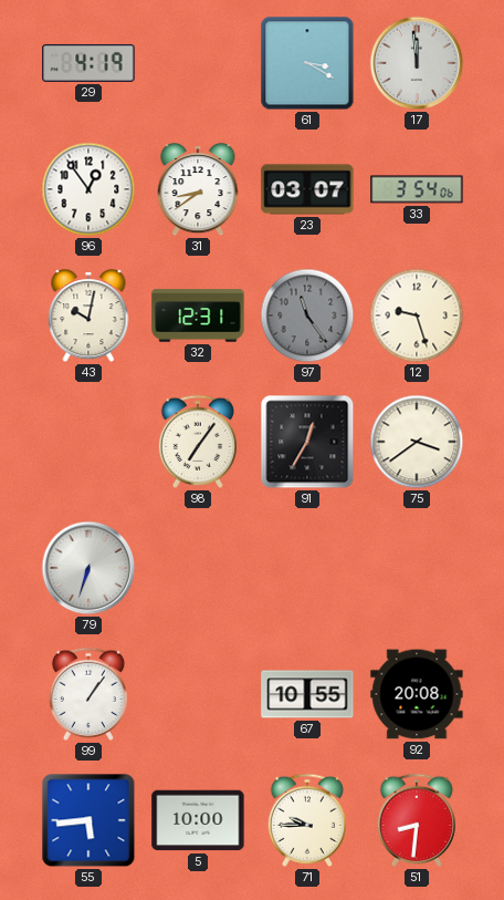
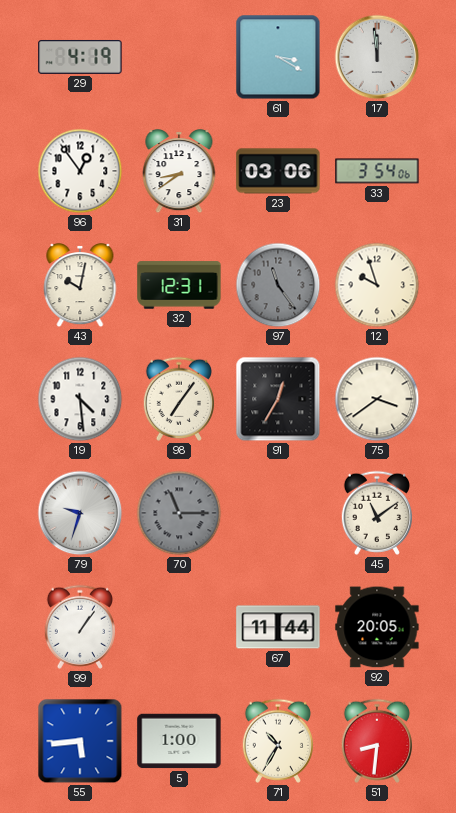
23: 03:07 -> 03:06
12: 9:27 -> 9:57
19: none -> 4:29
79: 6:33 -> 9:33
70: none -> 11:15
45: none -> 11:09
67: 10:55 -> 11:44
92: 20:08 -> 20:05
5: 10:00 -> 1:00
71: 9:45 -> 10:35
